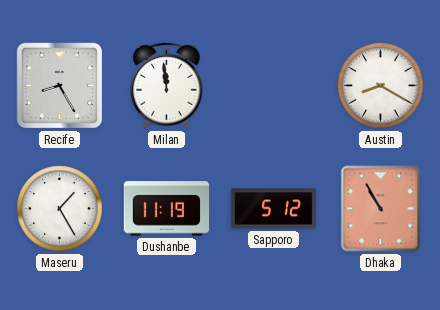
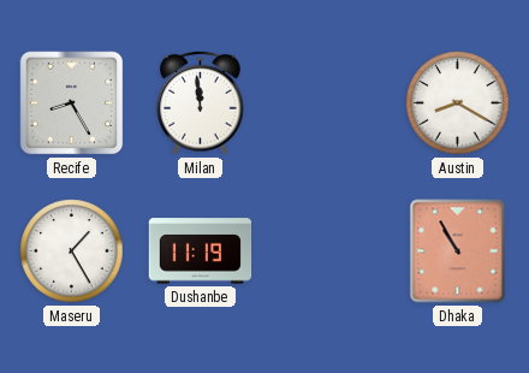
Sapporo: 5:12 -> none
